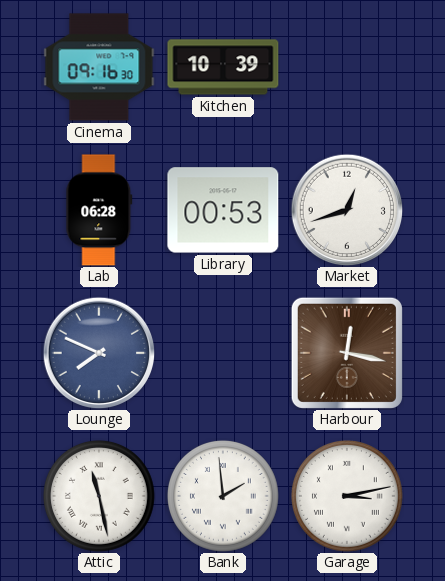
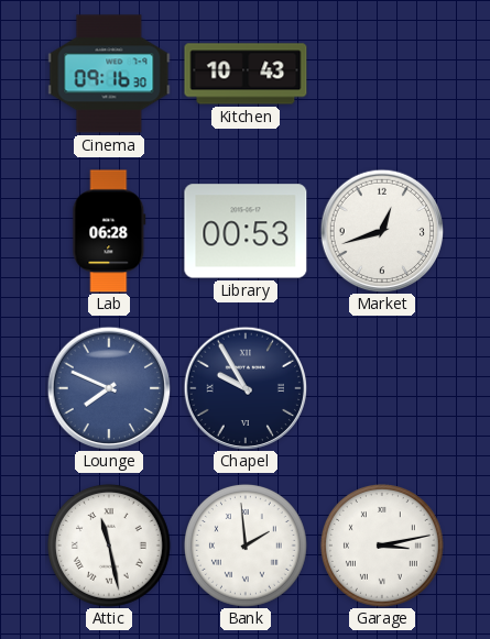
Kitchen: 10:39 -> 10:43
Chapel: none -> 9:55
Harbour: 12:17 -> none
